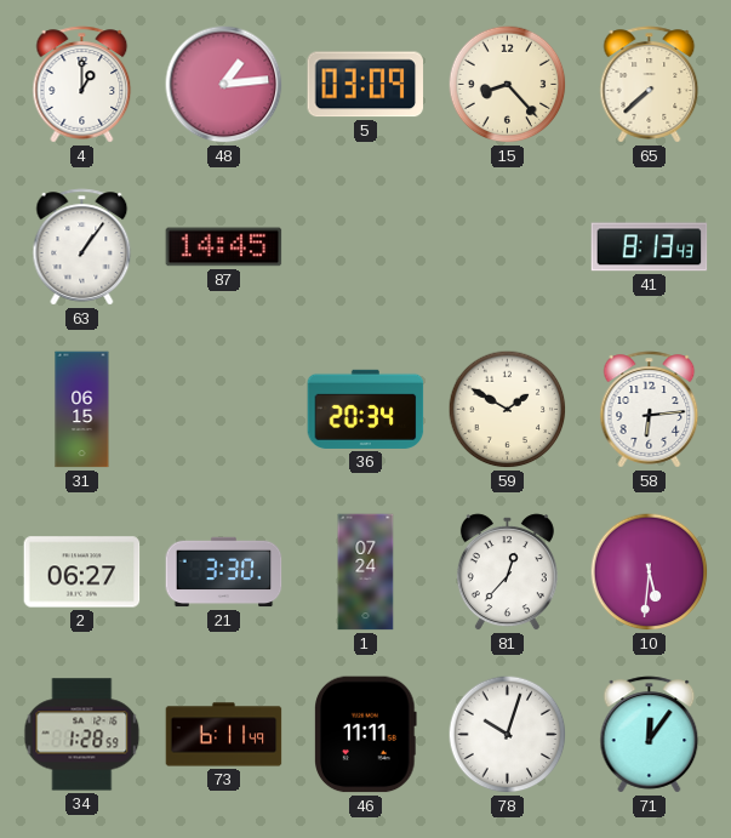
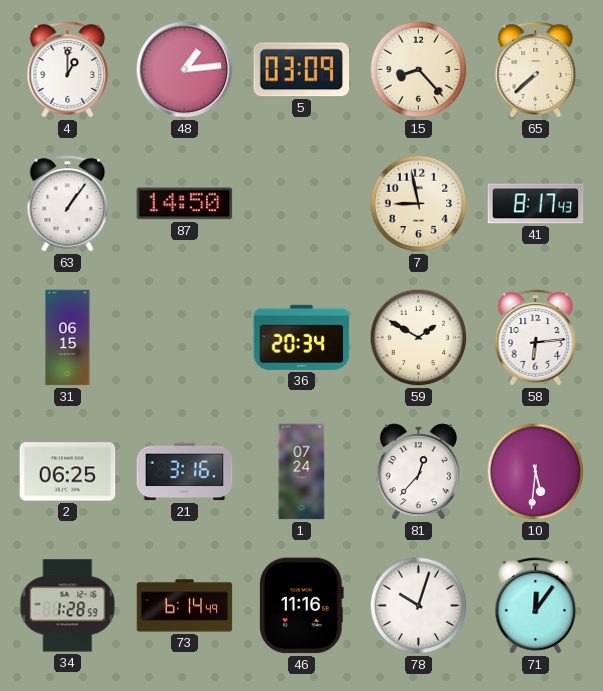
87: 14:45 -> 14:50
7: none -> 8:58
41: 8:13 -> 8:17
2: 06:27 -> 06:25
21: 3:30 -> 3:16
73: 6:11 -> 6:14
46: 11:11 -> 11:16
